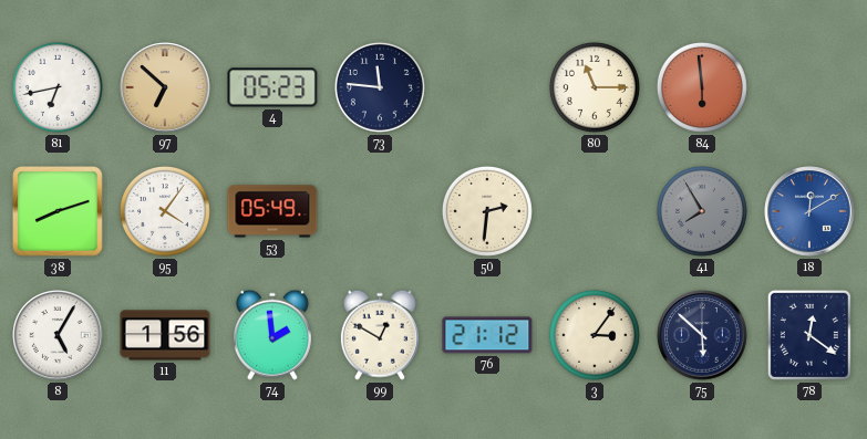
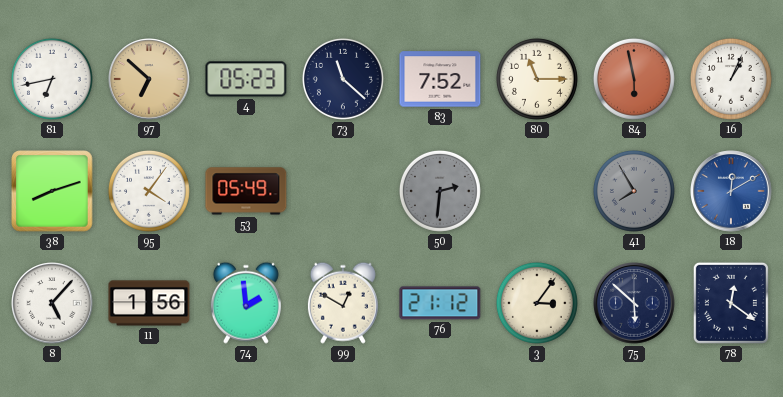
73: 11:46 -> 11:22
83: none -> 7:52
84: 5:59 -> 5:58
16: none -> 1:04
50 dial: cream -> grey
8: 5:05 -> 5:07
